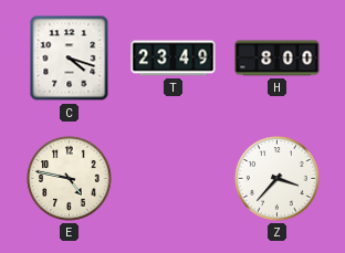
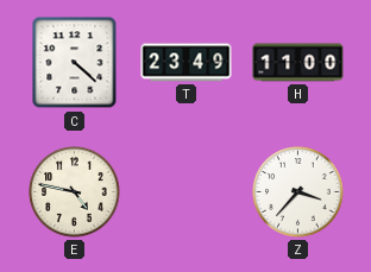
C: 4:18 -> 4:22
H: 8:00 -> 11:00
